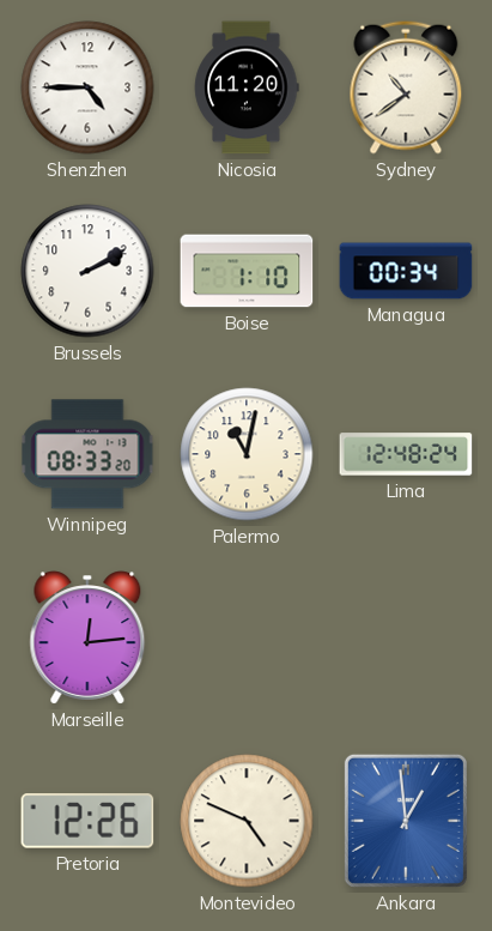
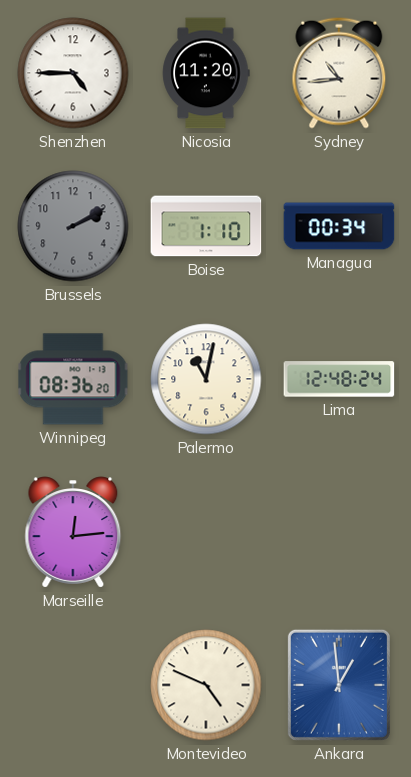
Sydney: 10:39 -> 10:44
Brussels dial: white -> grey
Winnipeg: 08:33 -> 08:36
Pretoria: 12:26 -> none
